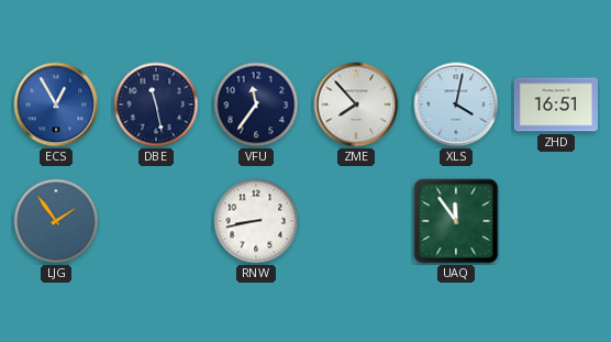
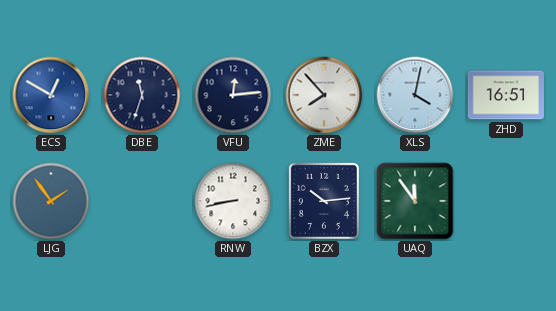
ECS: 12:55 -> 12:50
DBE: 11:28 -> 11:33
VFU: 11:36 -> 12:14
BZX: none -> 10:14
